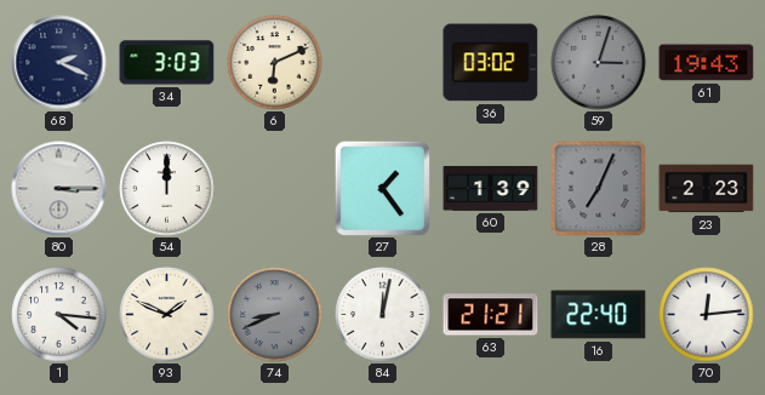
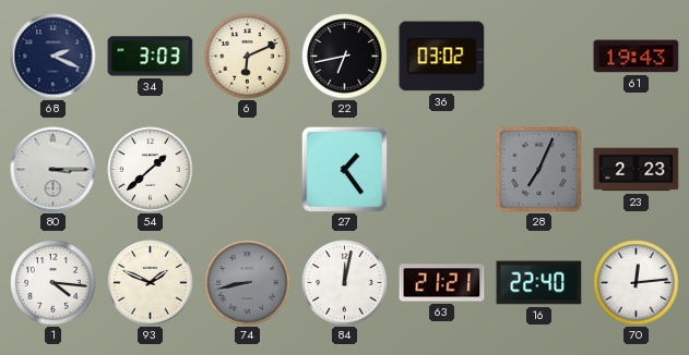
22: none -> 6:43
59: 3:03 -> none
54: 12:00 -> 1:38
60: 1:39 -> none
74: 8:41 -> 8:43
